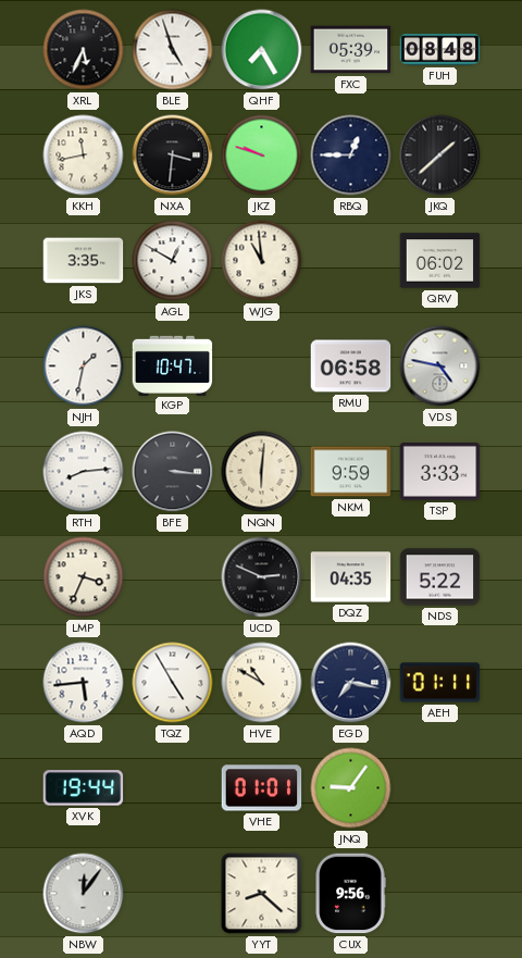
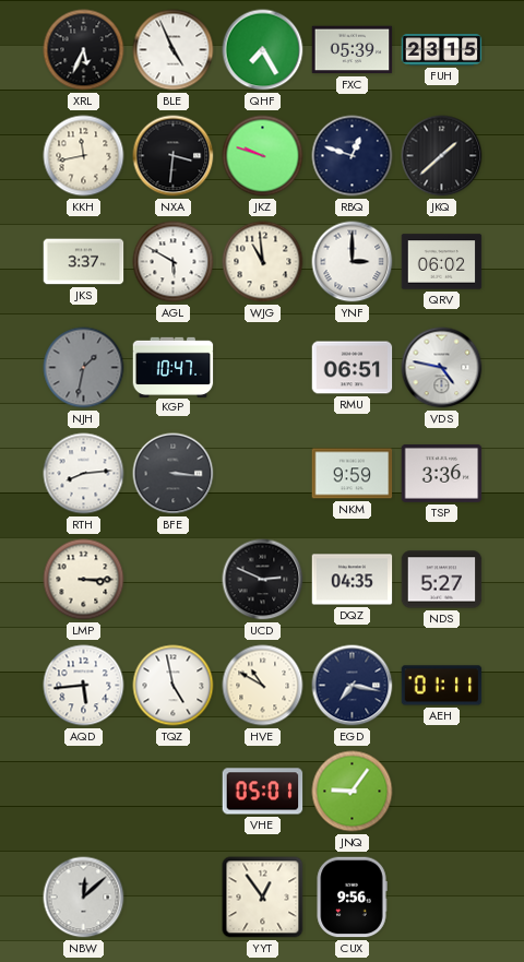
BLE: 4:57 -> 4:56
FUH: 08:48 -> 23:15
RBQ: 12:45 -> 12:48
JKS: 3:35 -> 3:37
AGL: 12:50 -> 5:50
YNF: none -> 3:00
NJH dial: white -> grey
RMU: 06:58 -> 06:51
NQN: 6:01 -> none
TSP: 3:33 -> 3:36
LMP: 3:34 -> 3:15
NDS: 5:22 -> 5:27
TQZ: 4:55 -> 4:58
XVK: 19:44 -> none
VHE: 01:01 -> 05:01
NBW: 12:06 -> 12:08
YYT: 8:22 -> 12:54
